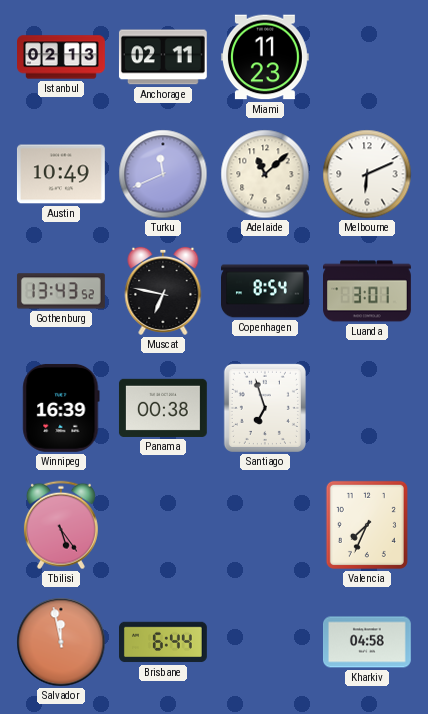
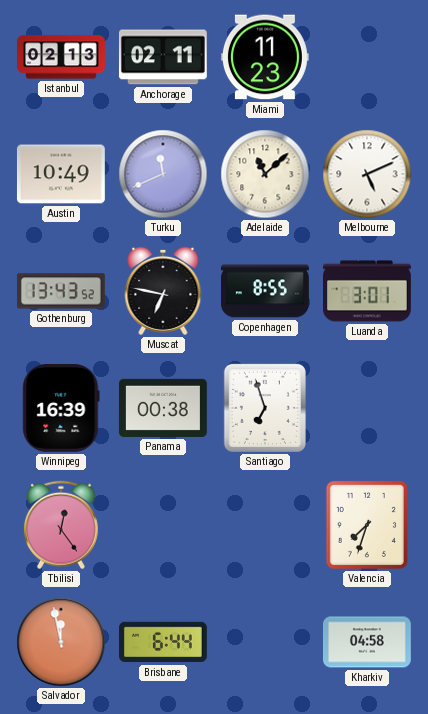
Melbourne: 6:11 -> 5:11
Copenhagen: 8:54 -> 8:55
Tbilisi: 5:24 -> 12:24
Valencia: 7:34 -> 7:33
